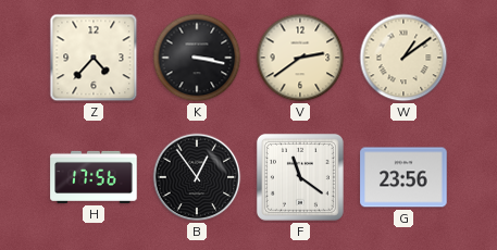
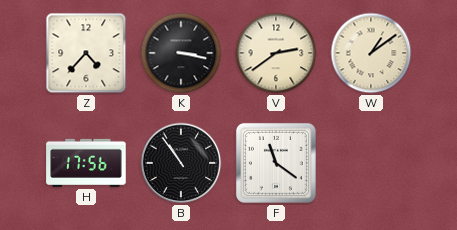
B: 12:54 -> 10:54
G: 23:56 -> none
